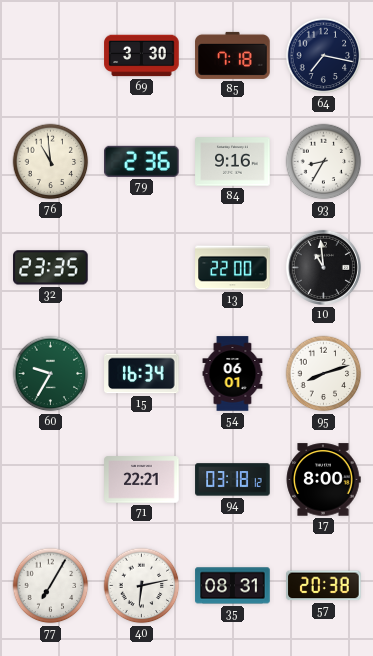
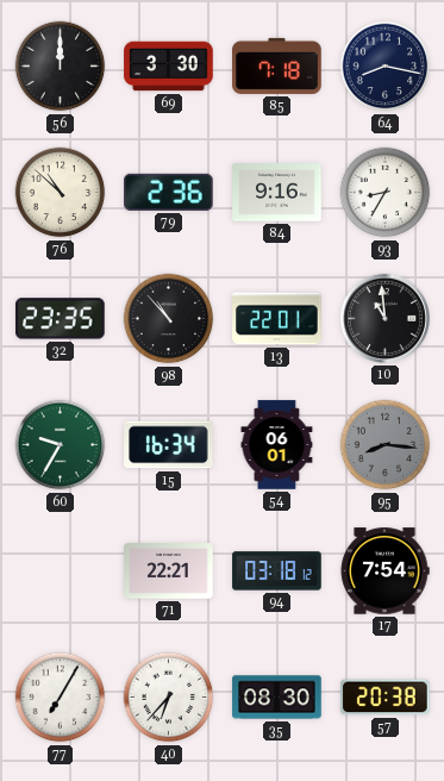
56: none -> 12:00
64: 7:17 -> 8:17
76: 10:59 -> 10:52
98: none -> 10:53
13: 22:00 -> 22:01
95: 8:12 -> 8:16
95 dial: white -> grey
17: 8:00 -> 7:54
40: 6:13 -> 6:37
35: 08:31 -> 08:30
